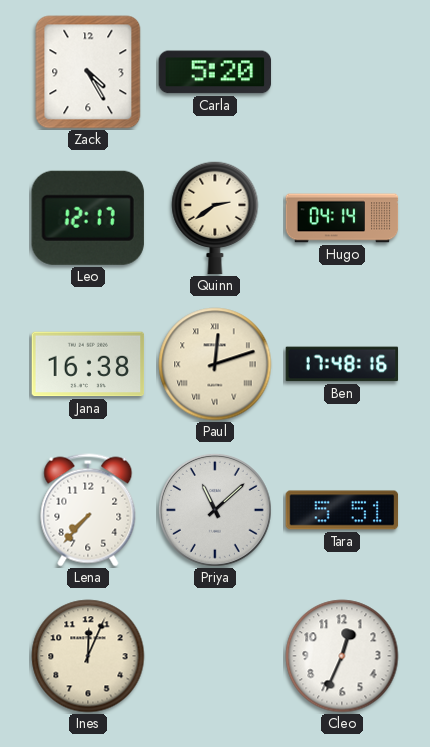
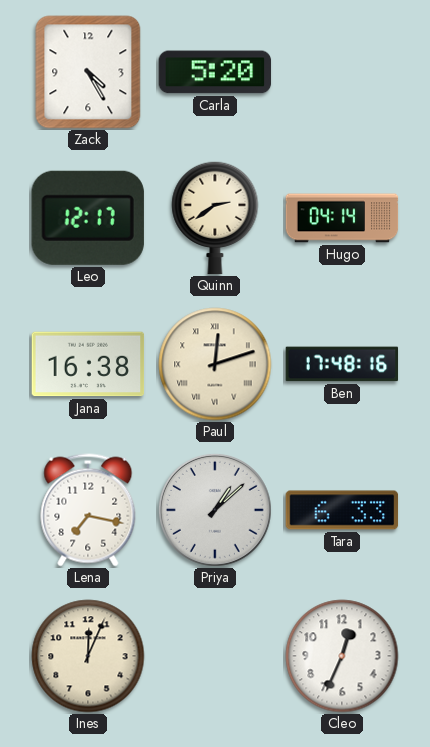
Lena: 7:37 -> 7:17
Priya: 11:08 -> 1:08
Tara: 5:51 -> 6:33
